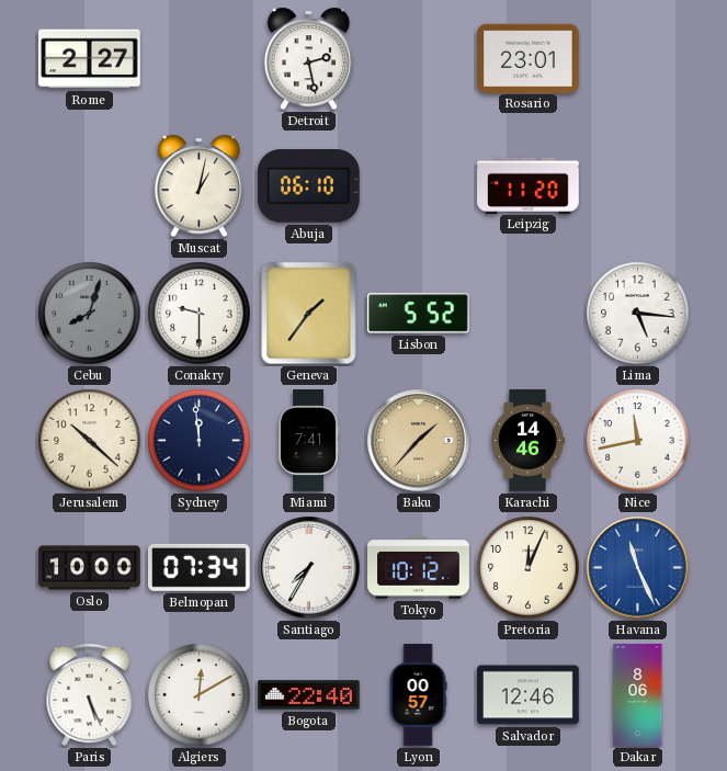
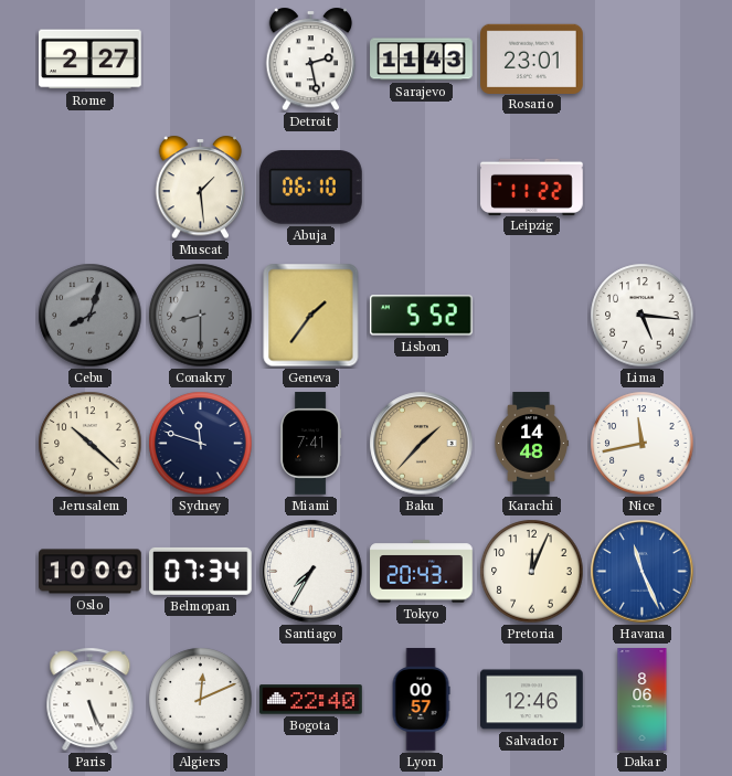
Sarajevo: none -> 11:43
Muscat: 1:02 -> 1:29
Leipzig: 11:20 -> 11:22
Conakry: 9:30 -> 8:30
Conakry dial: white -> grey
Sydney: 11:59 -> 11:48
Karachi: 14:46 -> 14:48
Tokyo: 10:12 -> 20:43
Algiers: 12:10 -> 12:11
